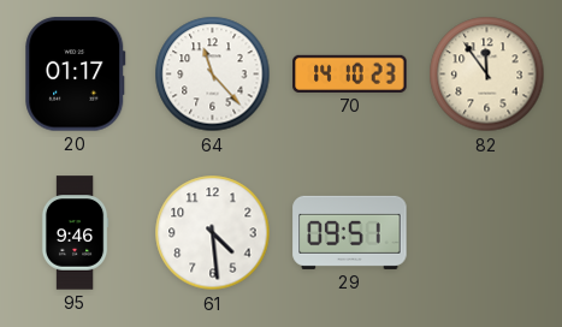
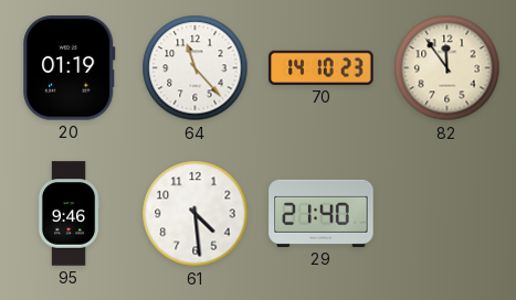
20: 01:17 -> 01:19
29: 09:51 -> 21:40
